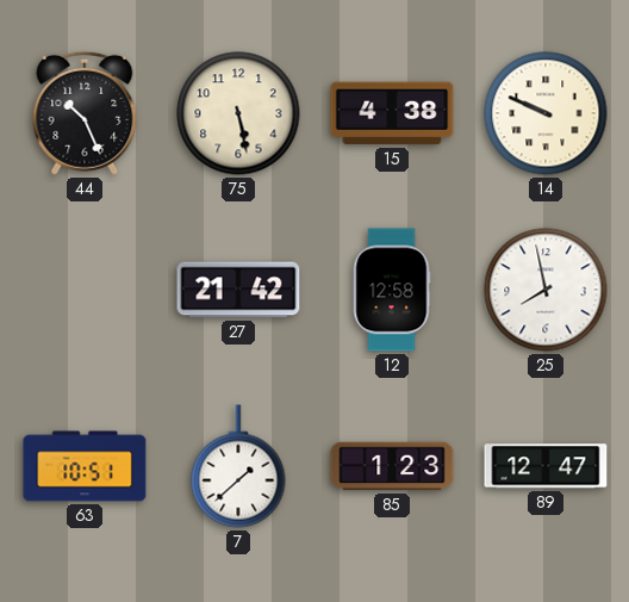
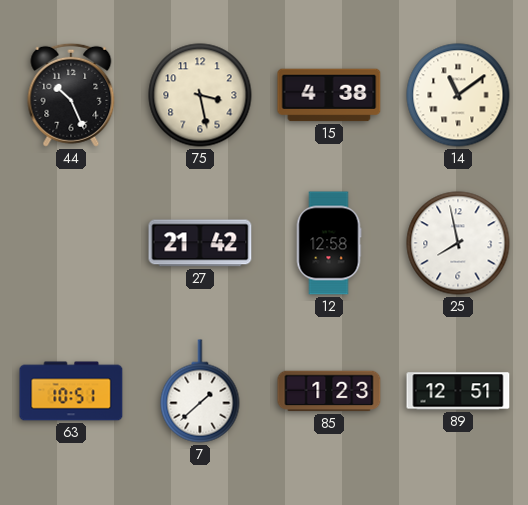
75: 5:28 -> 3:28
14: 9:49 -> 11:09
89: 12:47 -> 12:51
